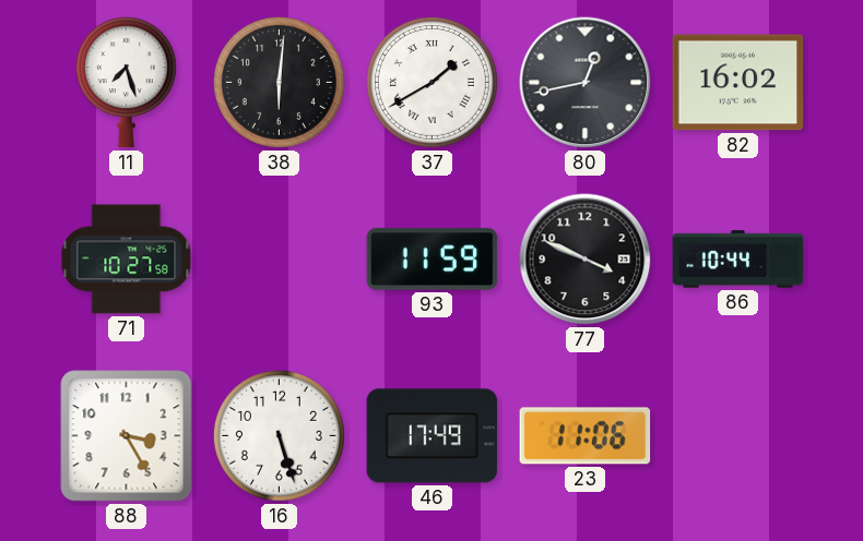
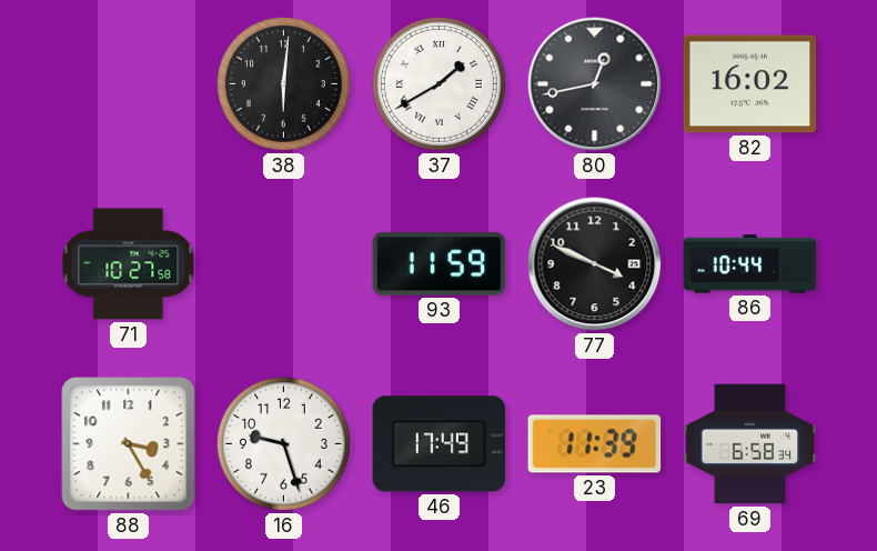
11: 7:27 -> none
16: 5:27 -> 9:27
23: 11:06 -> 11:39
69: none -> 6:58
